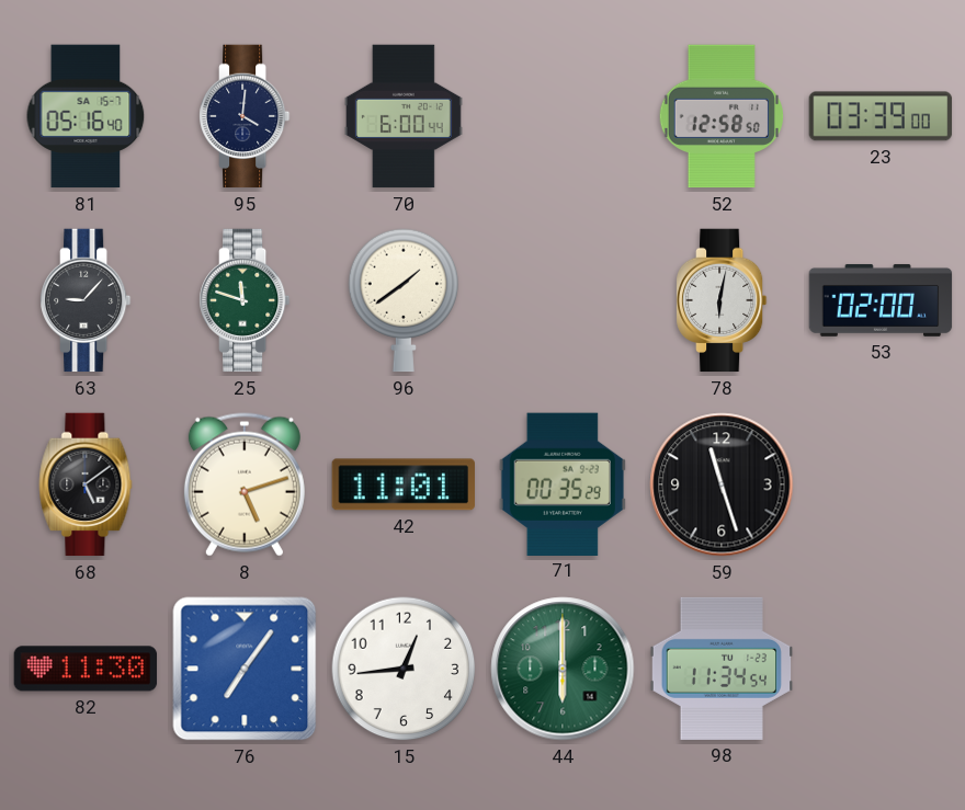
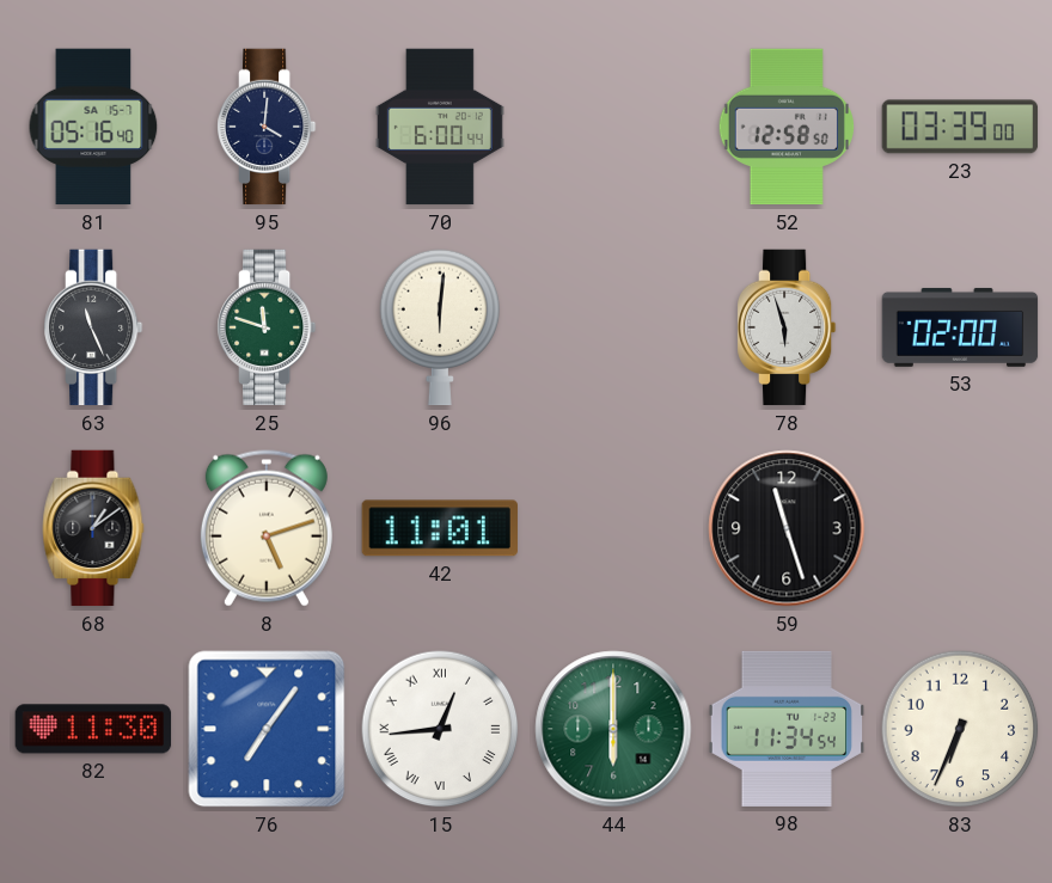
63: 9:07 -> 11:26
96: 1:39 -> 6:01
78: 6:02 -> 5:57
68: 5:09 -> 1:09
71: 00:35 -> none
15 numerals: Arabic -> Roman
83: none -> 6:34
